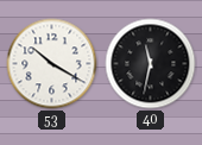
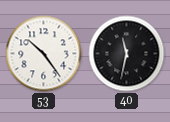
53: 10:20 -> 10:24
